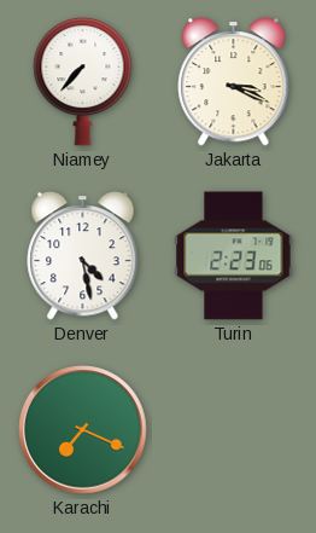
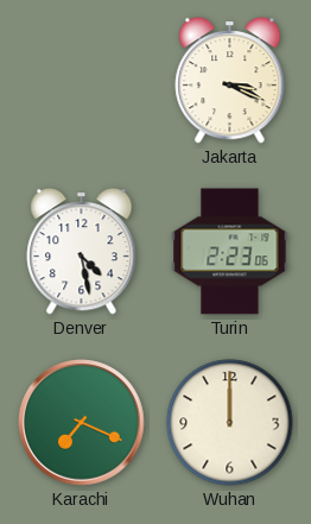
Niamey: 7:37 -> none
Wuhan: none -> 12:00
